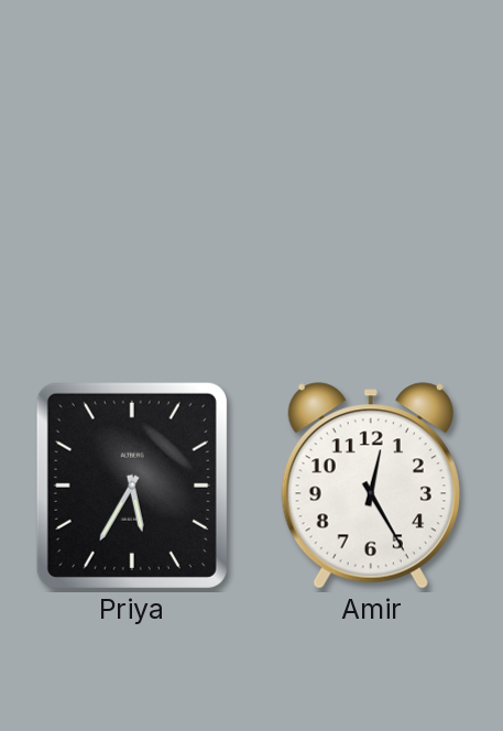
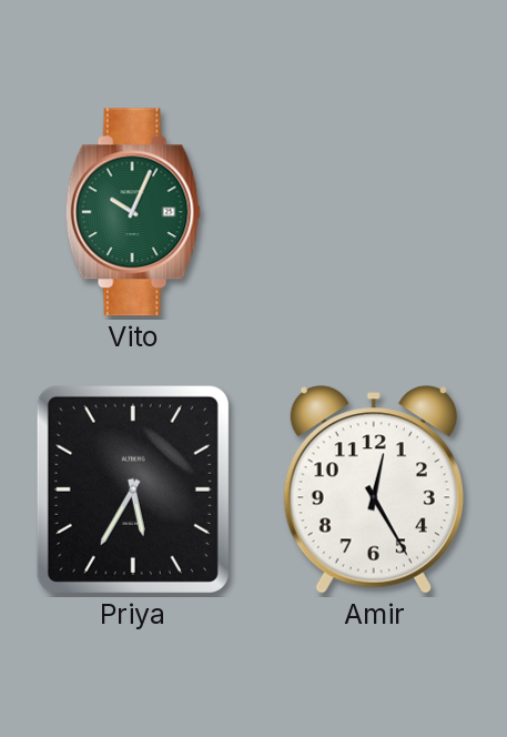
Vito: none -> 10:04
